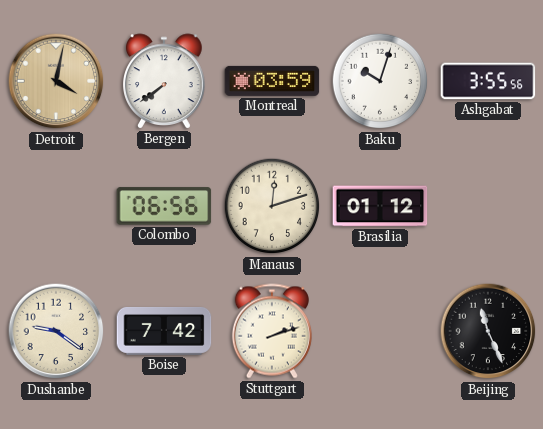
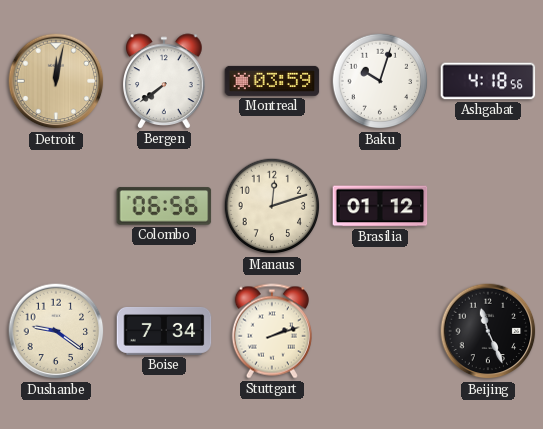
Detroit: 4:02 -> 12:02
Ashgabat: 3:55 -> 4:18
Boise: 7:42 -> 7:34
